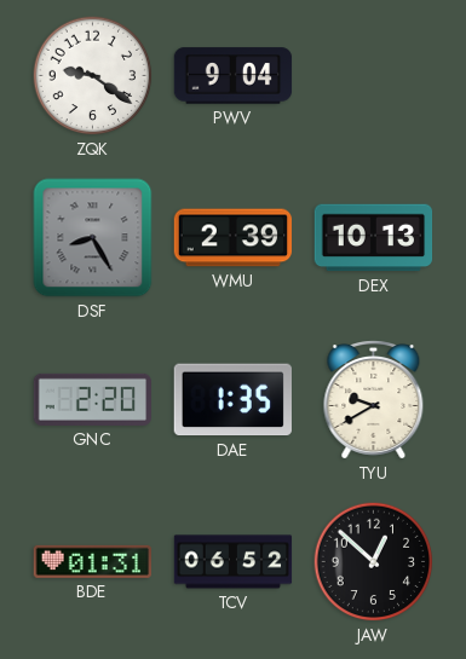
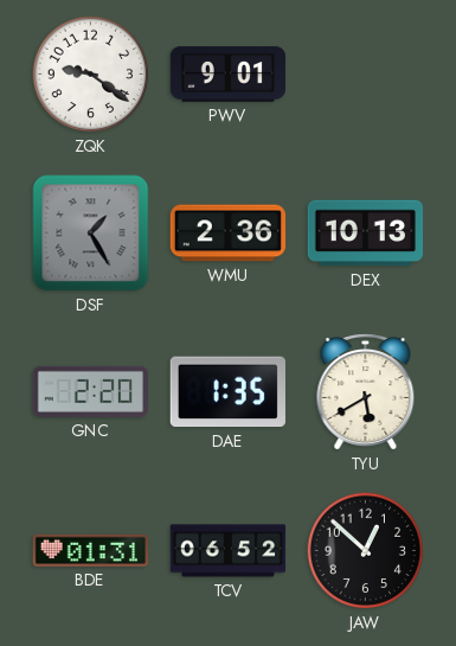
PWV: 9:04 -> 9:01
DSF: 8:25 -> 1:25
WMU: 2:39 -> 2:36
TYU: 9:40 -> 5:40
